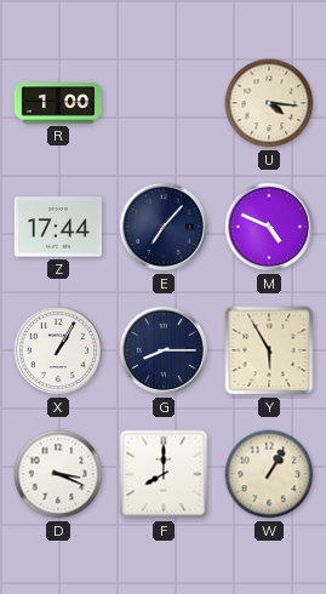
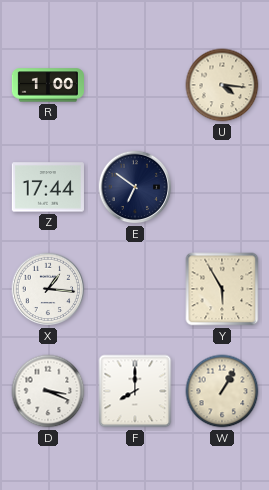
E: 7:07 -> 6:51
M: 4:49 -> none
X: 1:05 -> 1:16
G: 8:15 -> none
